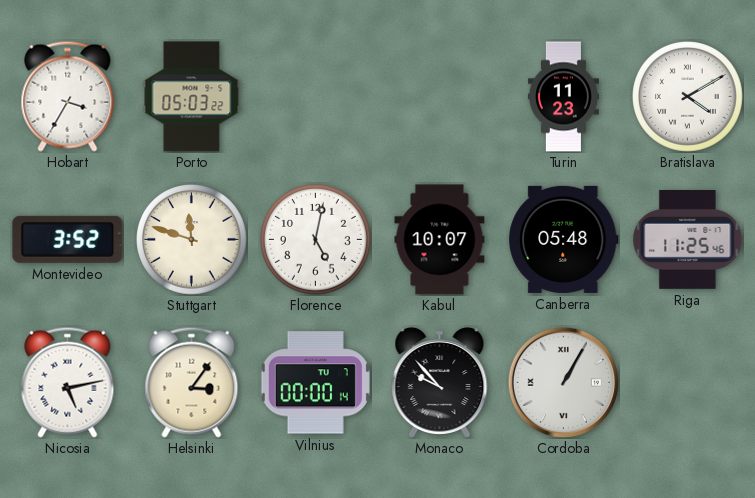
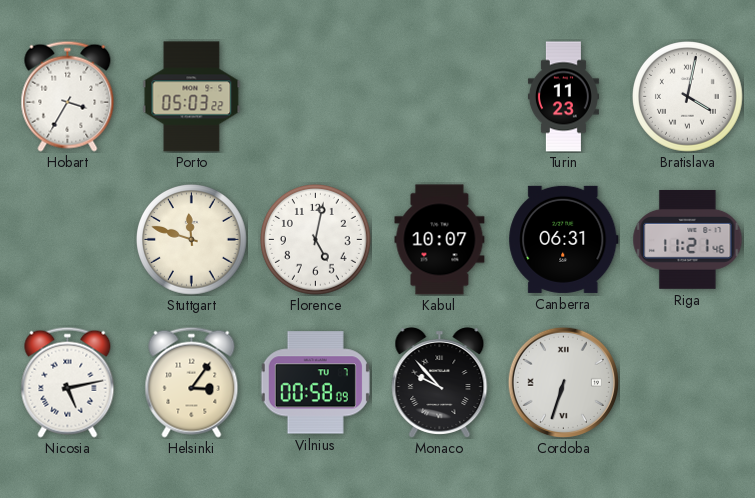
Bratislava: 4:10 -> 4:02
Montevideo: 3:52 -> none
Canberra: 05:48 -> 06:31
Riga: 11:25 -> 11:21
Vilnius: 00:00 -> 00:58
Cordoba: 1:05 -> 6:33
